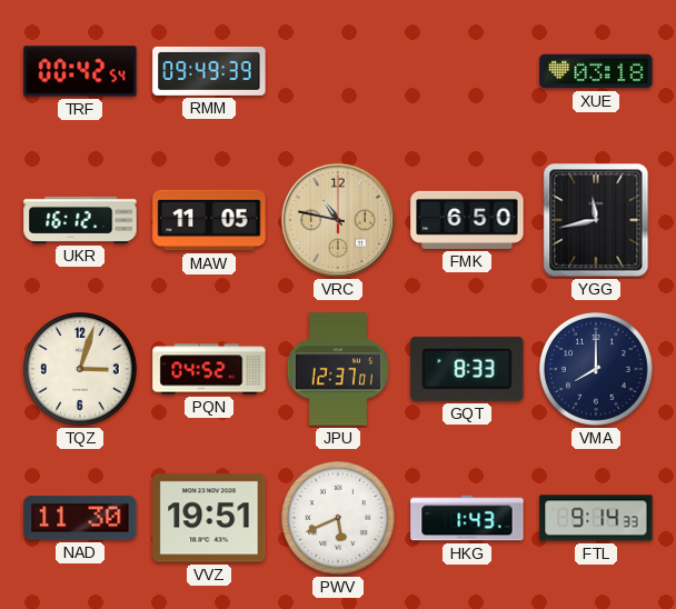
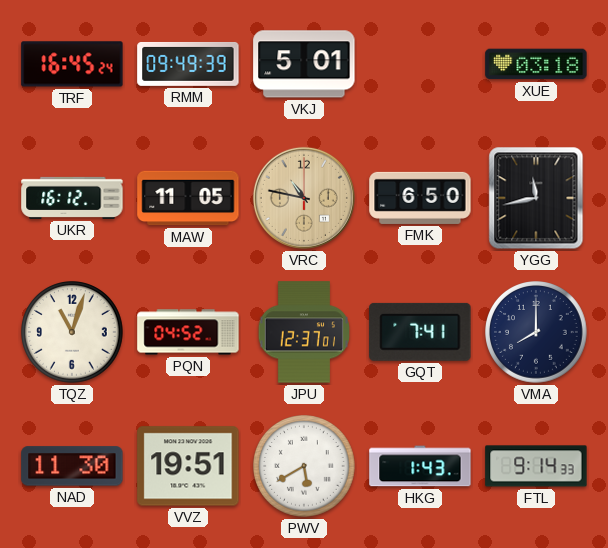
TRF: 00:42 -> 16:45
VKJ: none -> 5:01
TQZ: 3:03 -> 11:03
GQT: 8:33 -> 7:41
PWV: 5:41 -> 5:40
